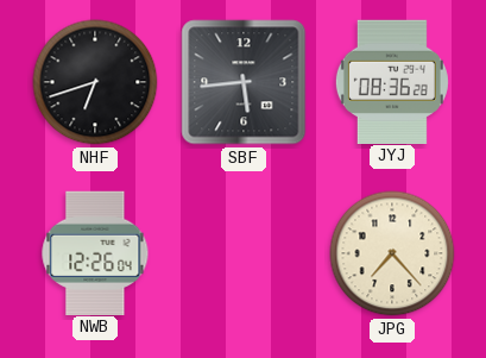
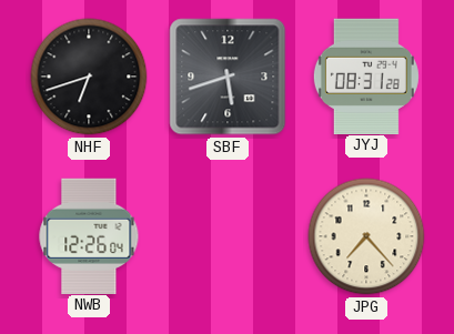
SBF: 5:44 -> 5:42
JYJ: 08:36 -> 08:31
